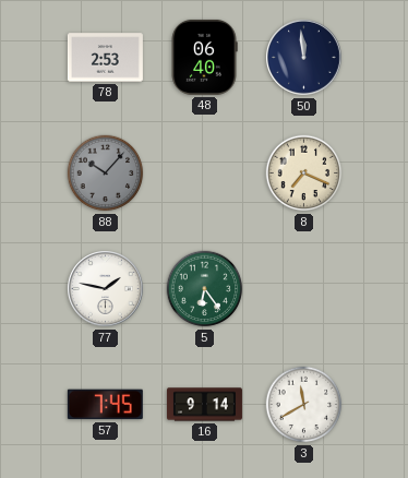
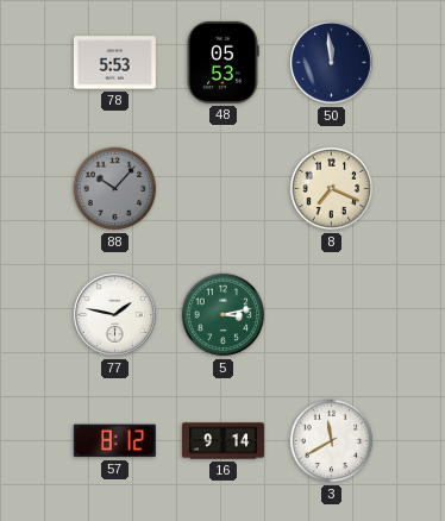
78: 2:53 -> 5:53
48: 06:40 -> 05:53
5: 6:24 -> 3:13
57: 7:45 -> 8:12
